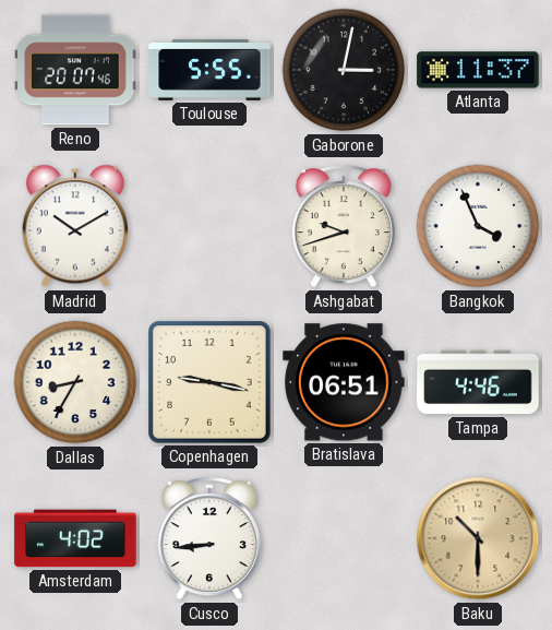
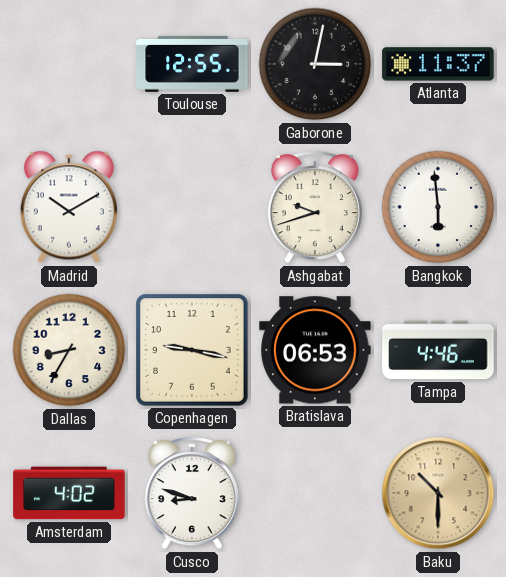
Reno: 20:07 -> none
Toulouse: 5:55 -> 12:55
Bangkok: 3:56 -> 5:59
Bratislava: 06:51 -> 06:53
Cusco: 8:44 -> 8:48
